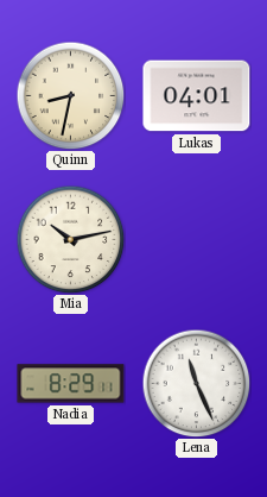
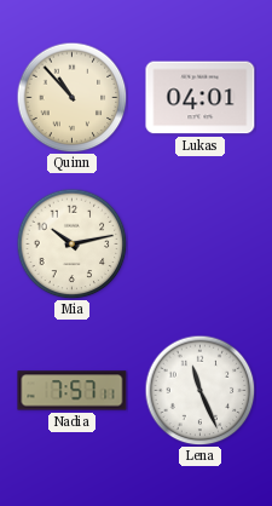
Quinn: 8:32 -> 10:53
Nadia: 8:29 -> 7:57
